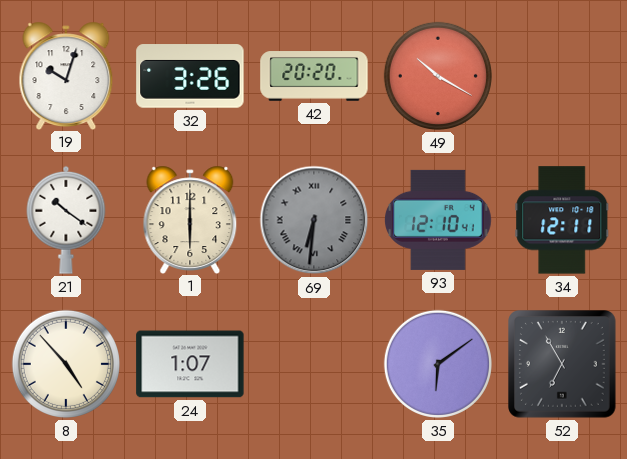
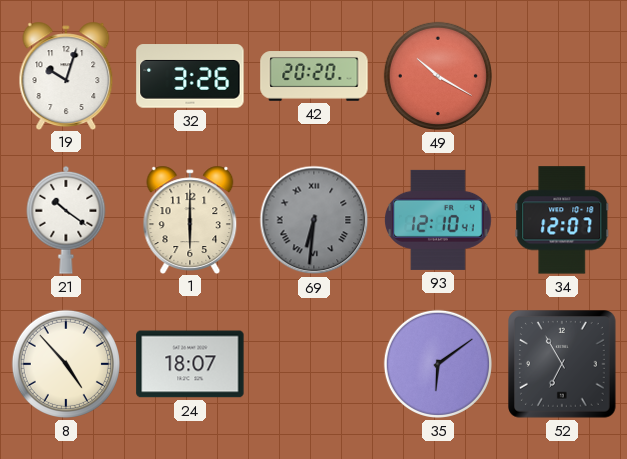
34: 12:11 -> 12:07
24: 1:07 -> 18:07
